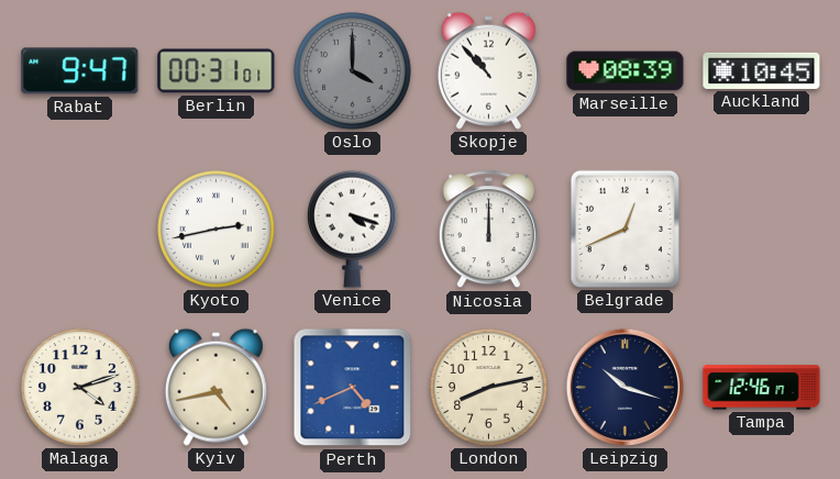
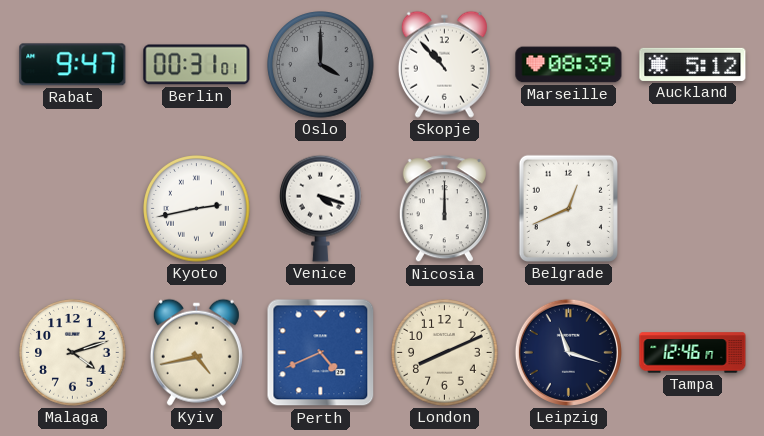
Auckland: 10:45 -> 5:12
London: 8:13 -> 8:11
Leipzig: 10:18 -> 11:18
